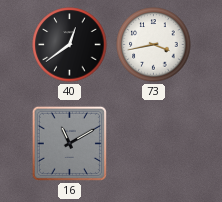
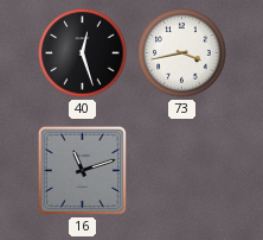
40: 12:39 -> 12:27
16: 11:10 -> 11:12
